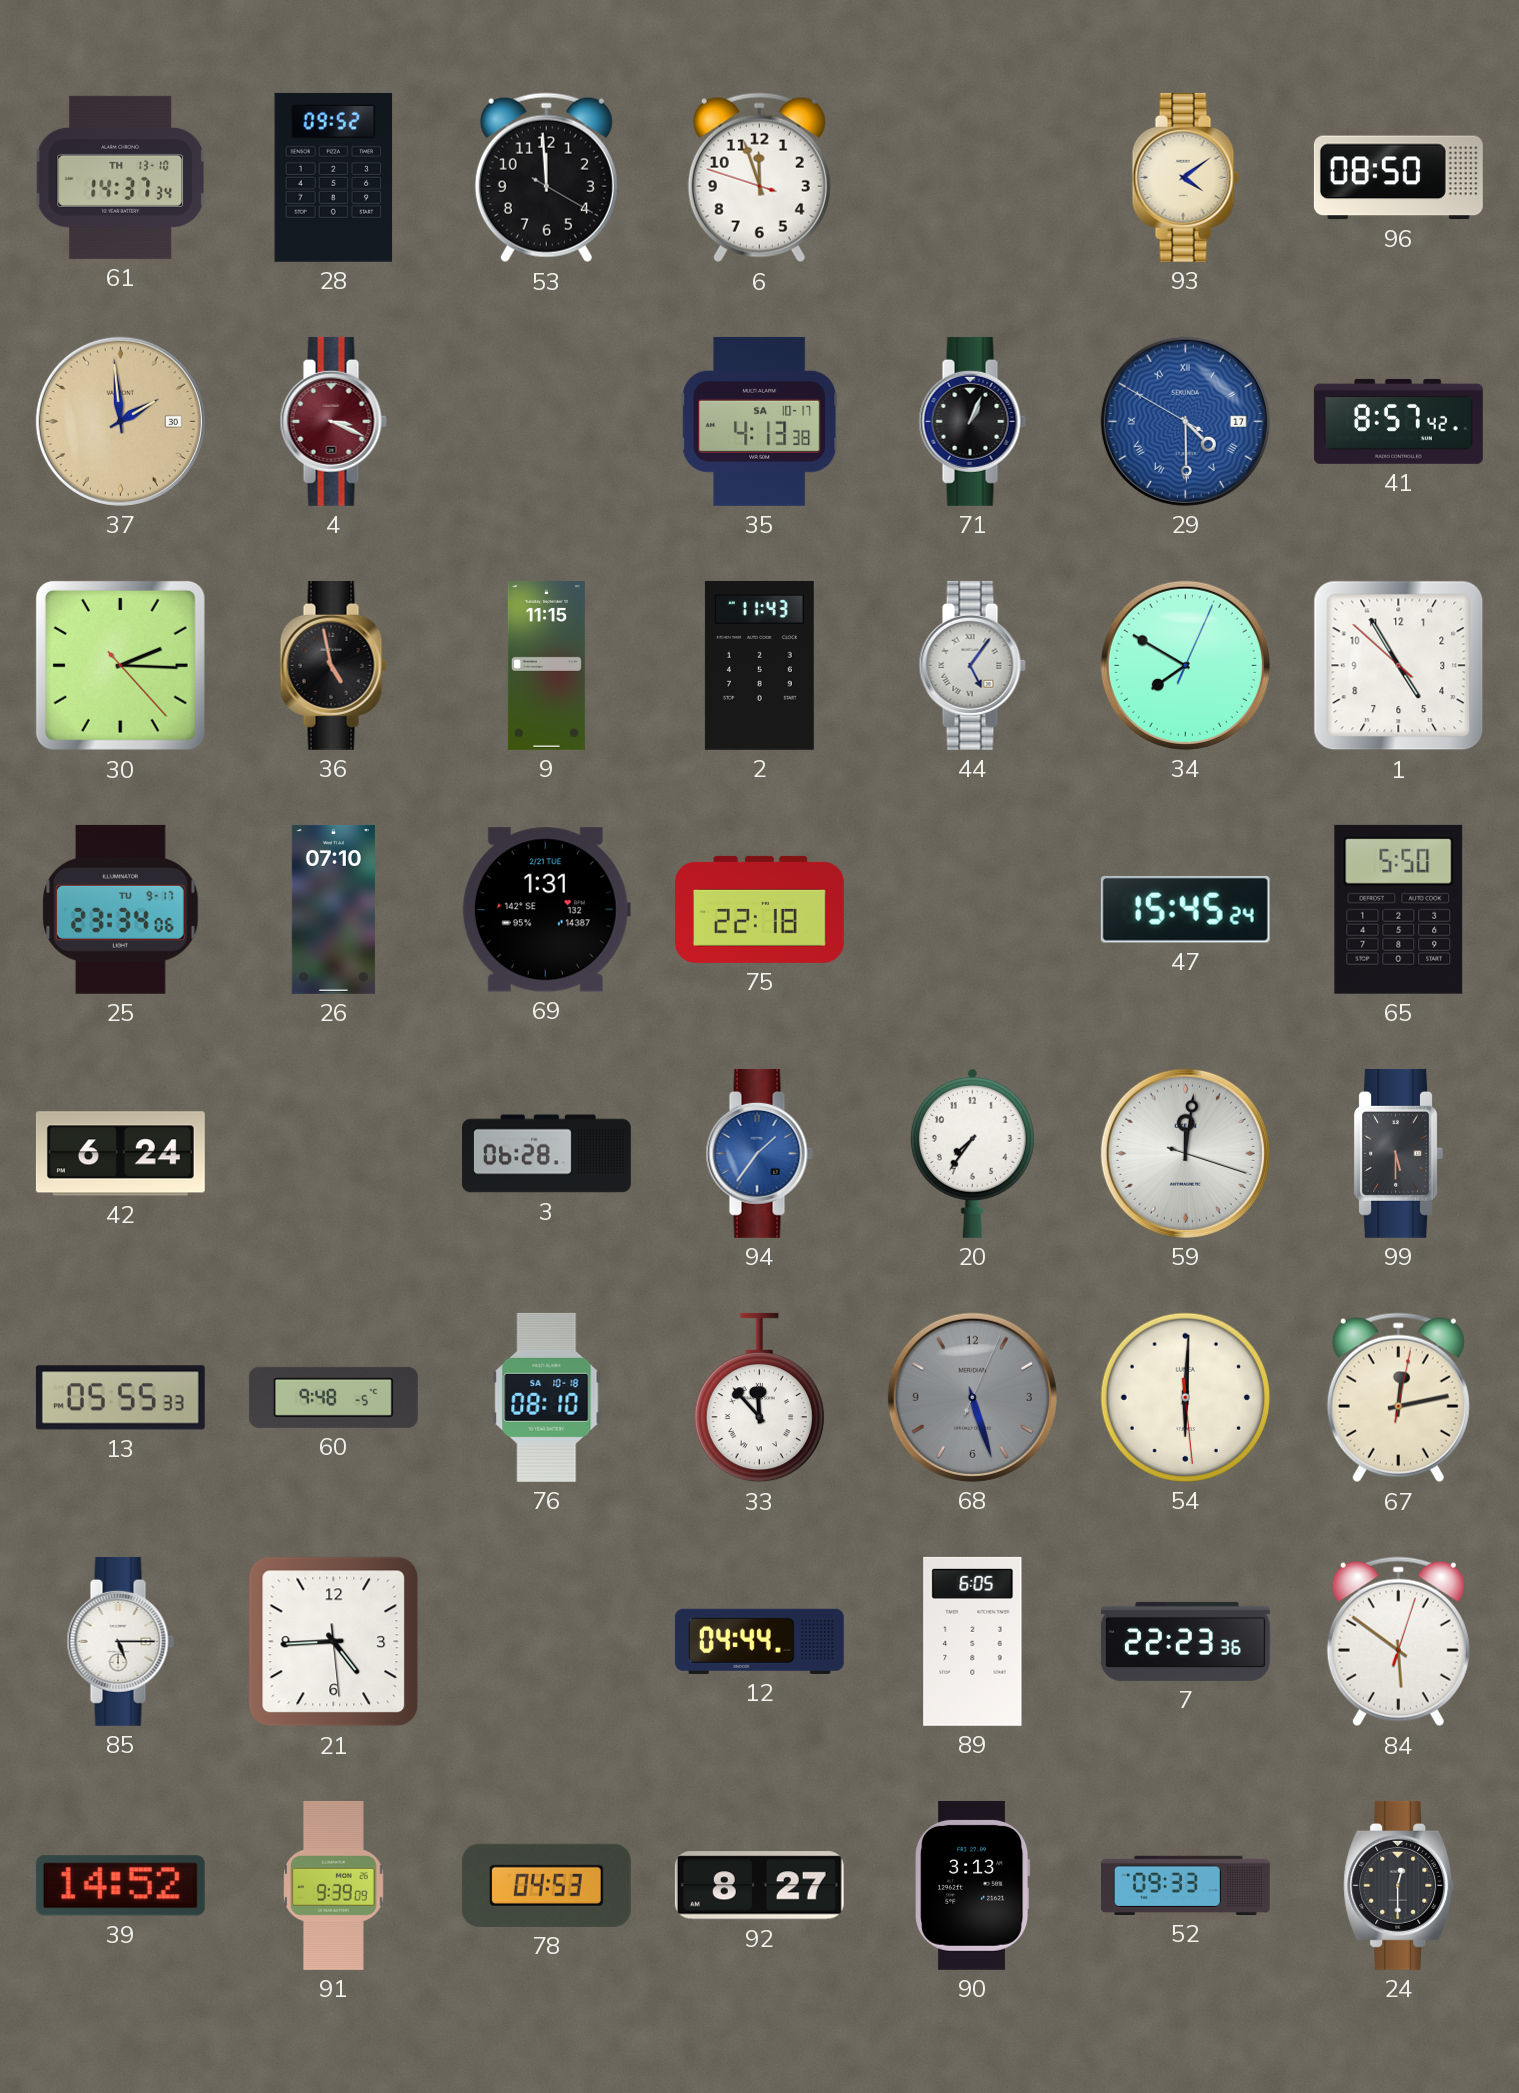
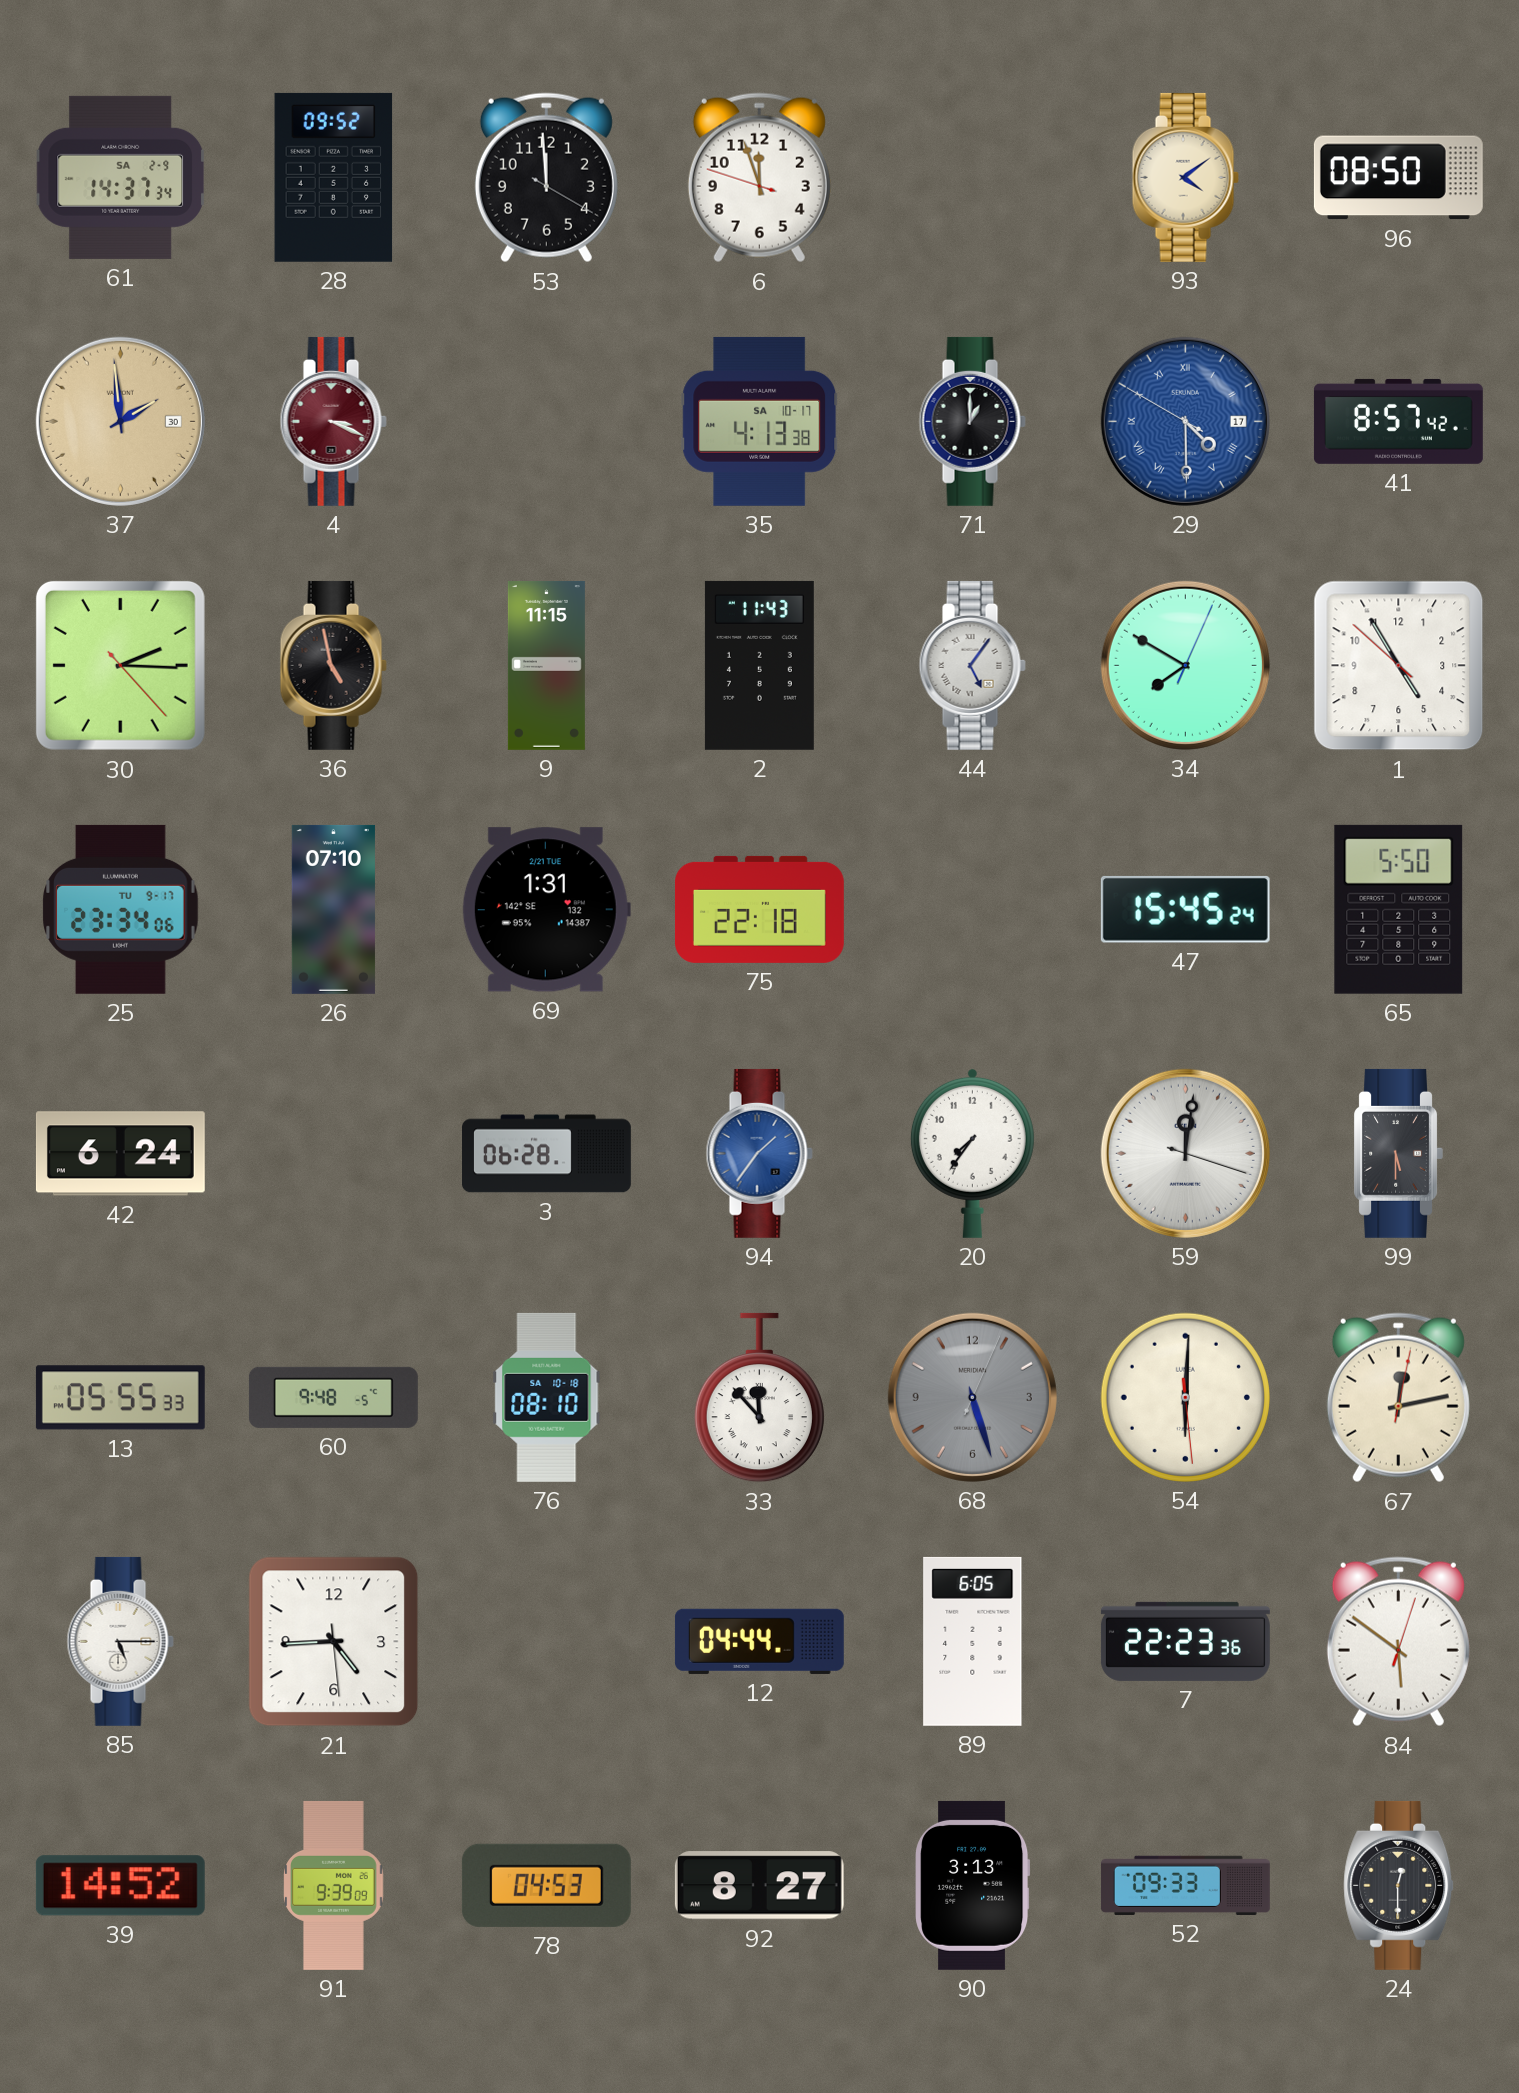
61 date: TH 13-10 -> SA 2-9
71: 1:04 -> 1:00
